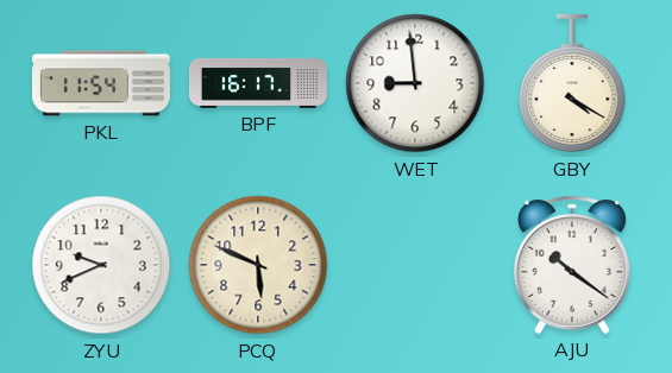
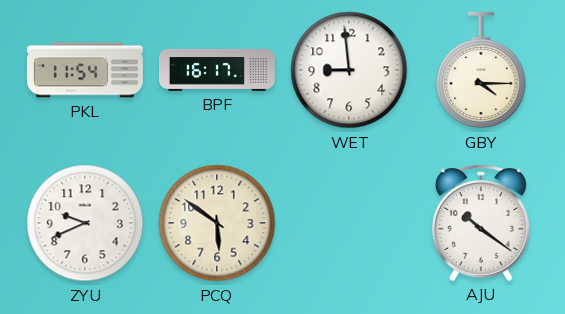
GBY: 4:20 -> 4:15
PCQ: 5:49 -> 5:51
